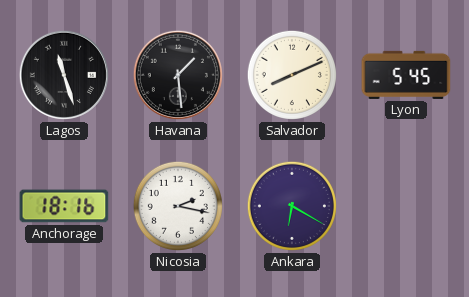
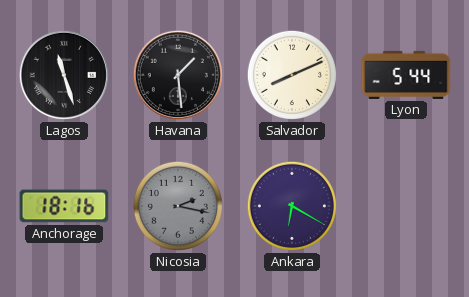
Lyon: 5:45 -> 5:44
Nicosia dial: white -> grey
